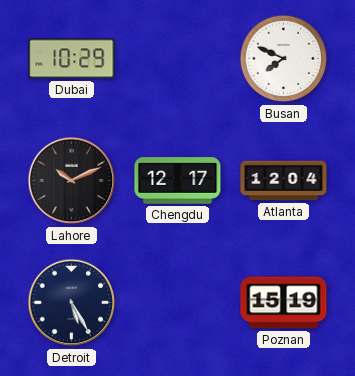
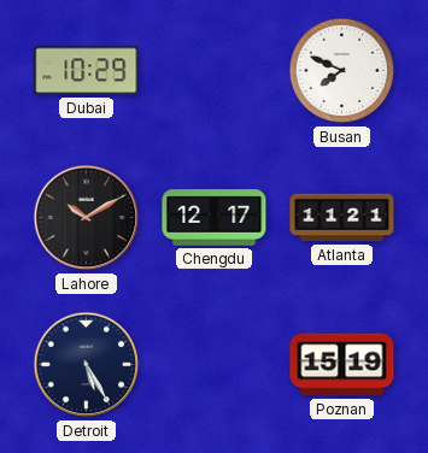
Lahore: 10:11 -> 10:10
Atlanta: 12:04 -> 11:21
